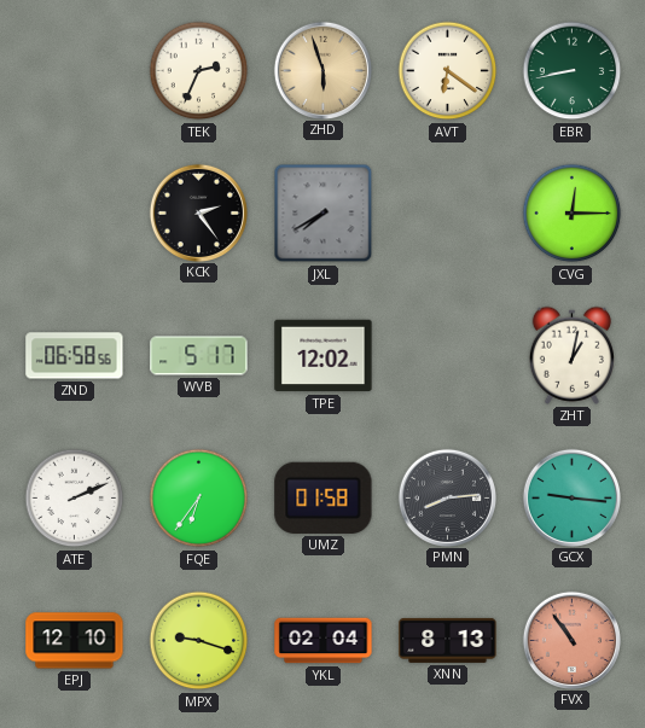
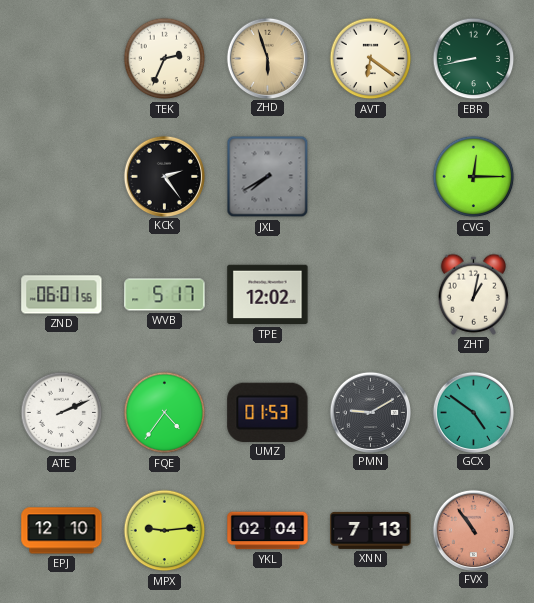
ZND: 06:58 -> 06:01
FQE: 6:36 -> 4:36
UMZ: 01:58 -> 01:53
PMN: 8:14 -> 9:10
GCX: 9:16 -> 4:51
MPX: 9:18 -> 9:14
XNN: 8:13 -> 7:13
